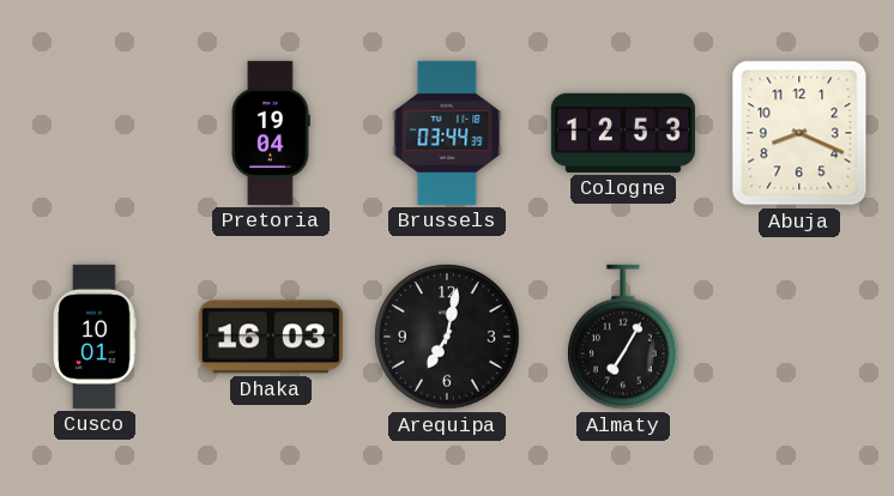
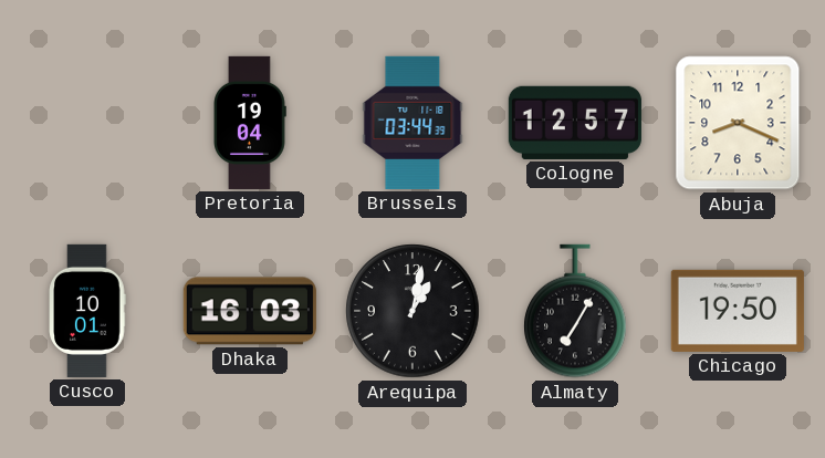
Cologne: 12:53 -> 12:57
Arequipa: 7:02 -> 1:02
Chicago: none -> 19:50
